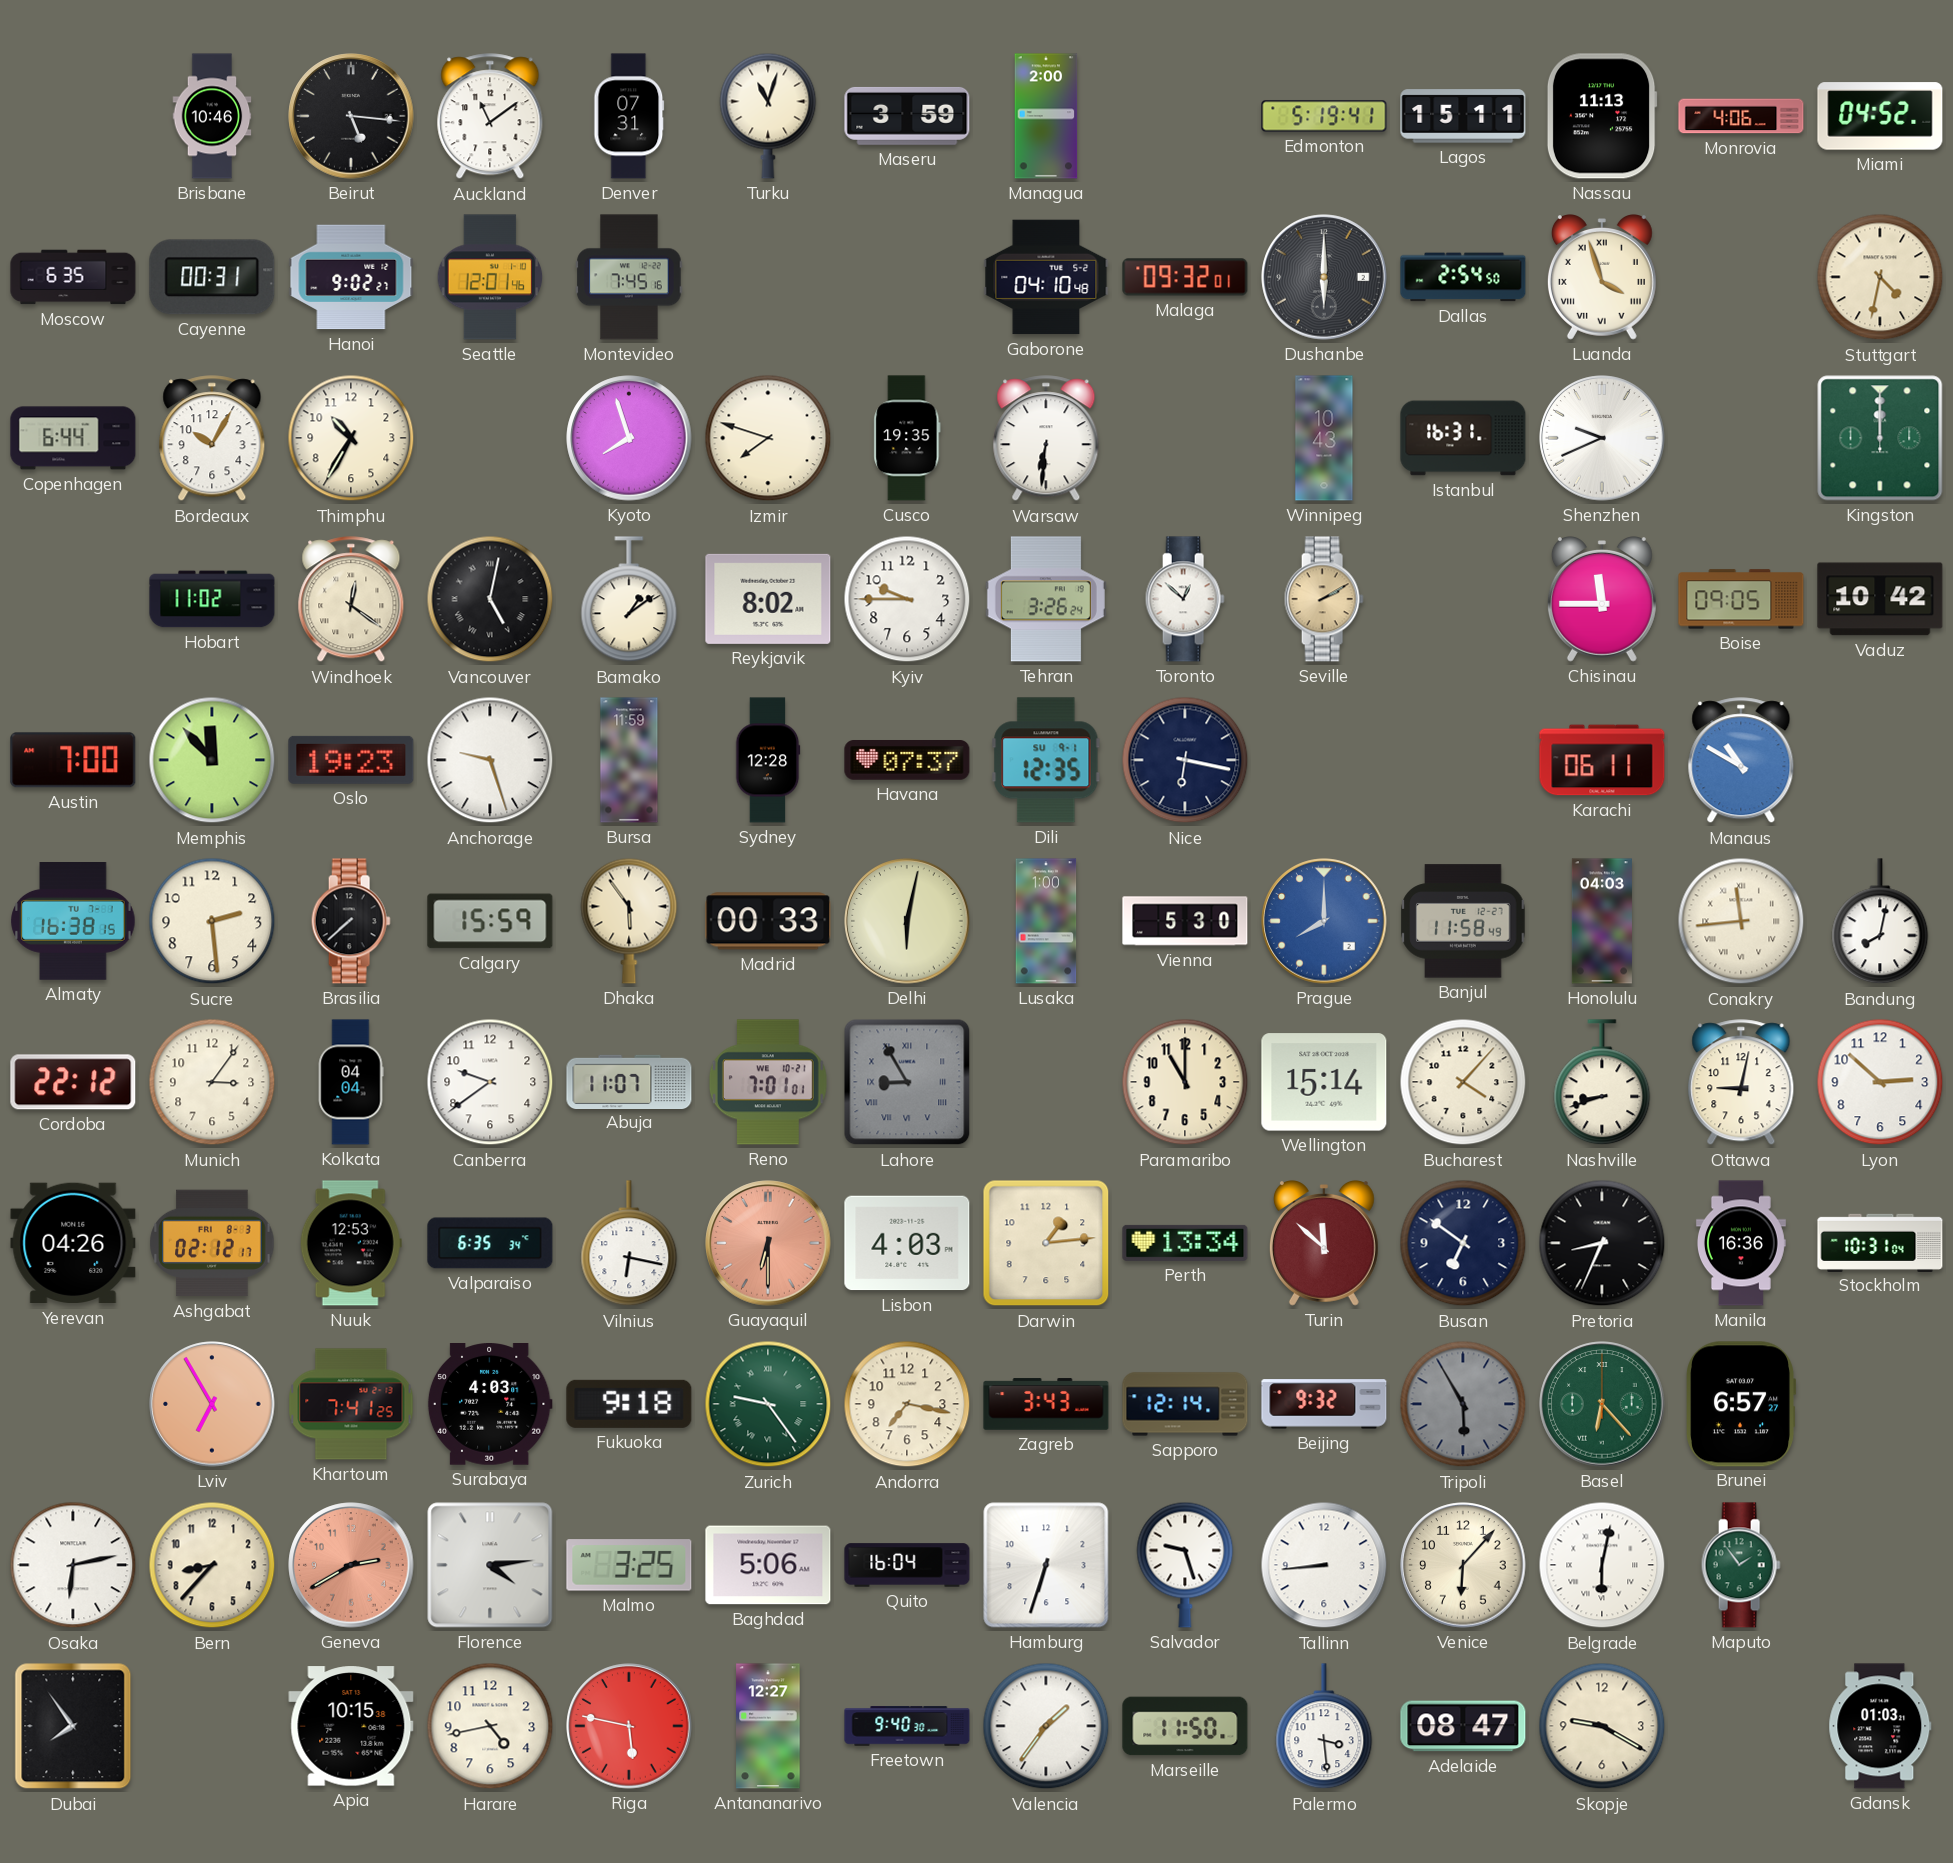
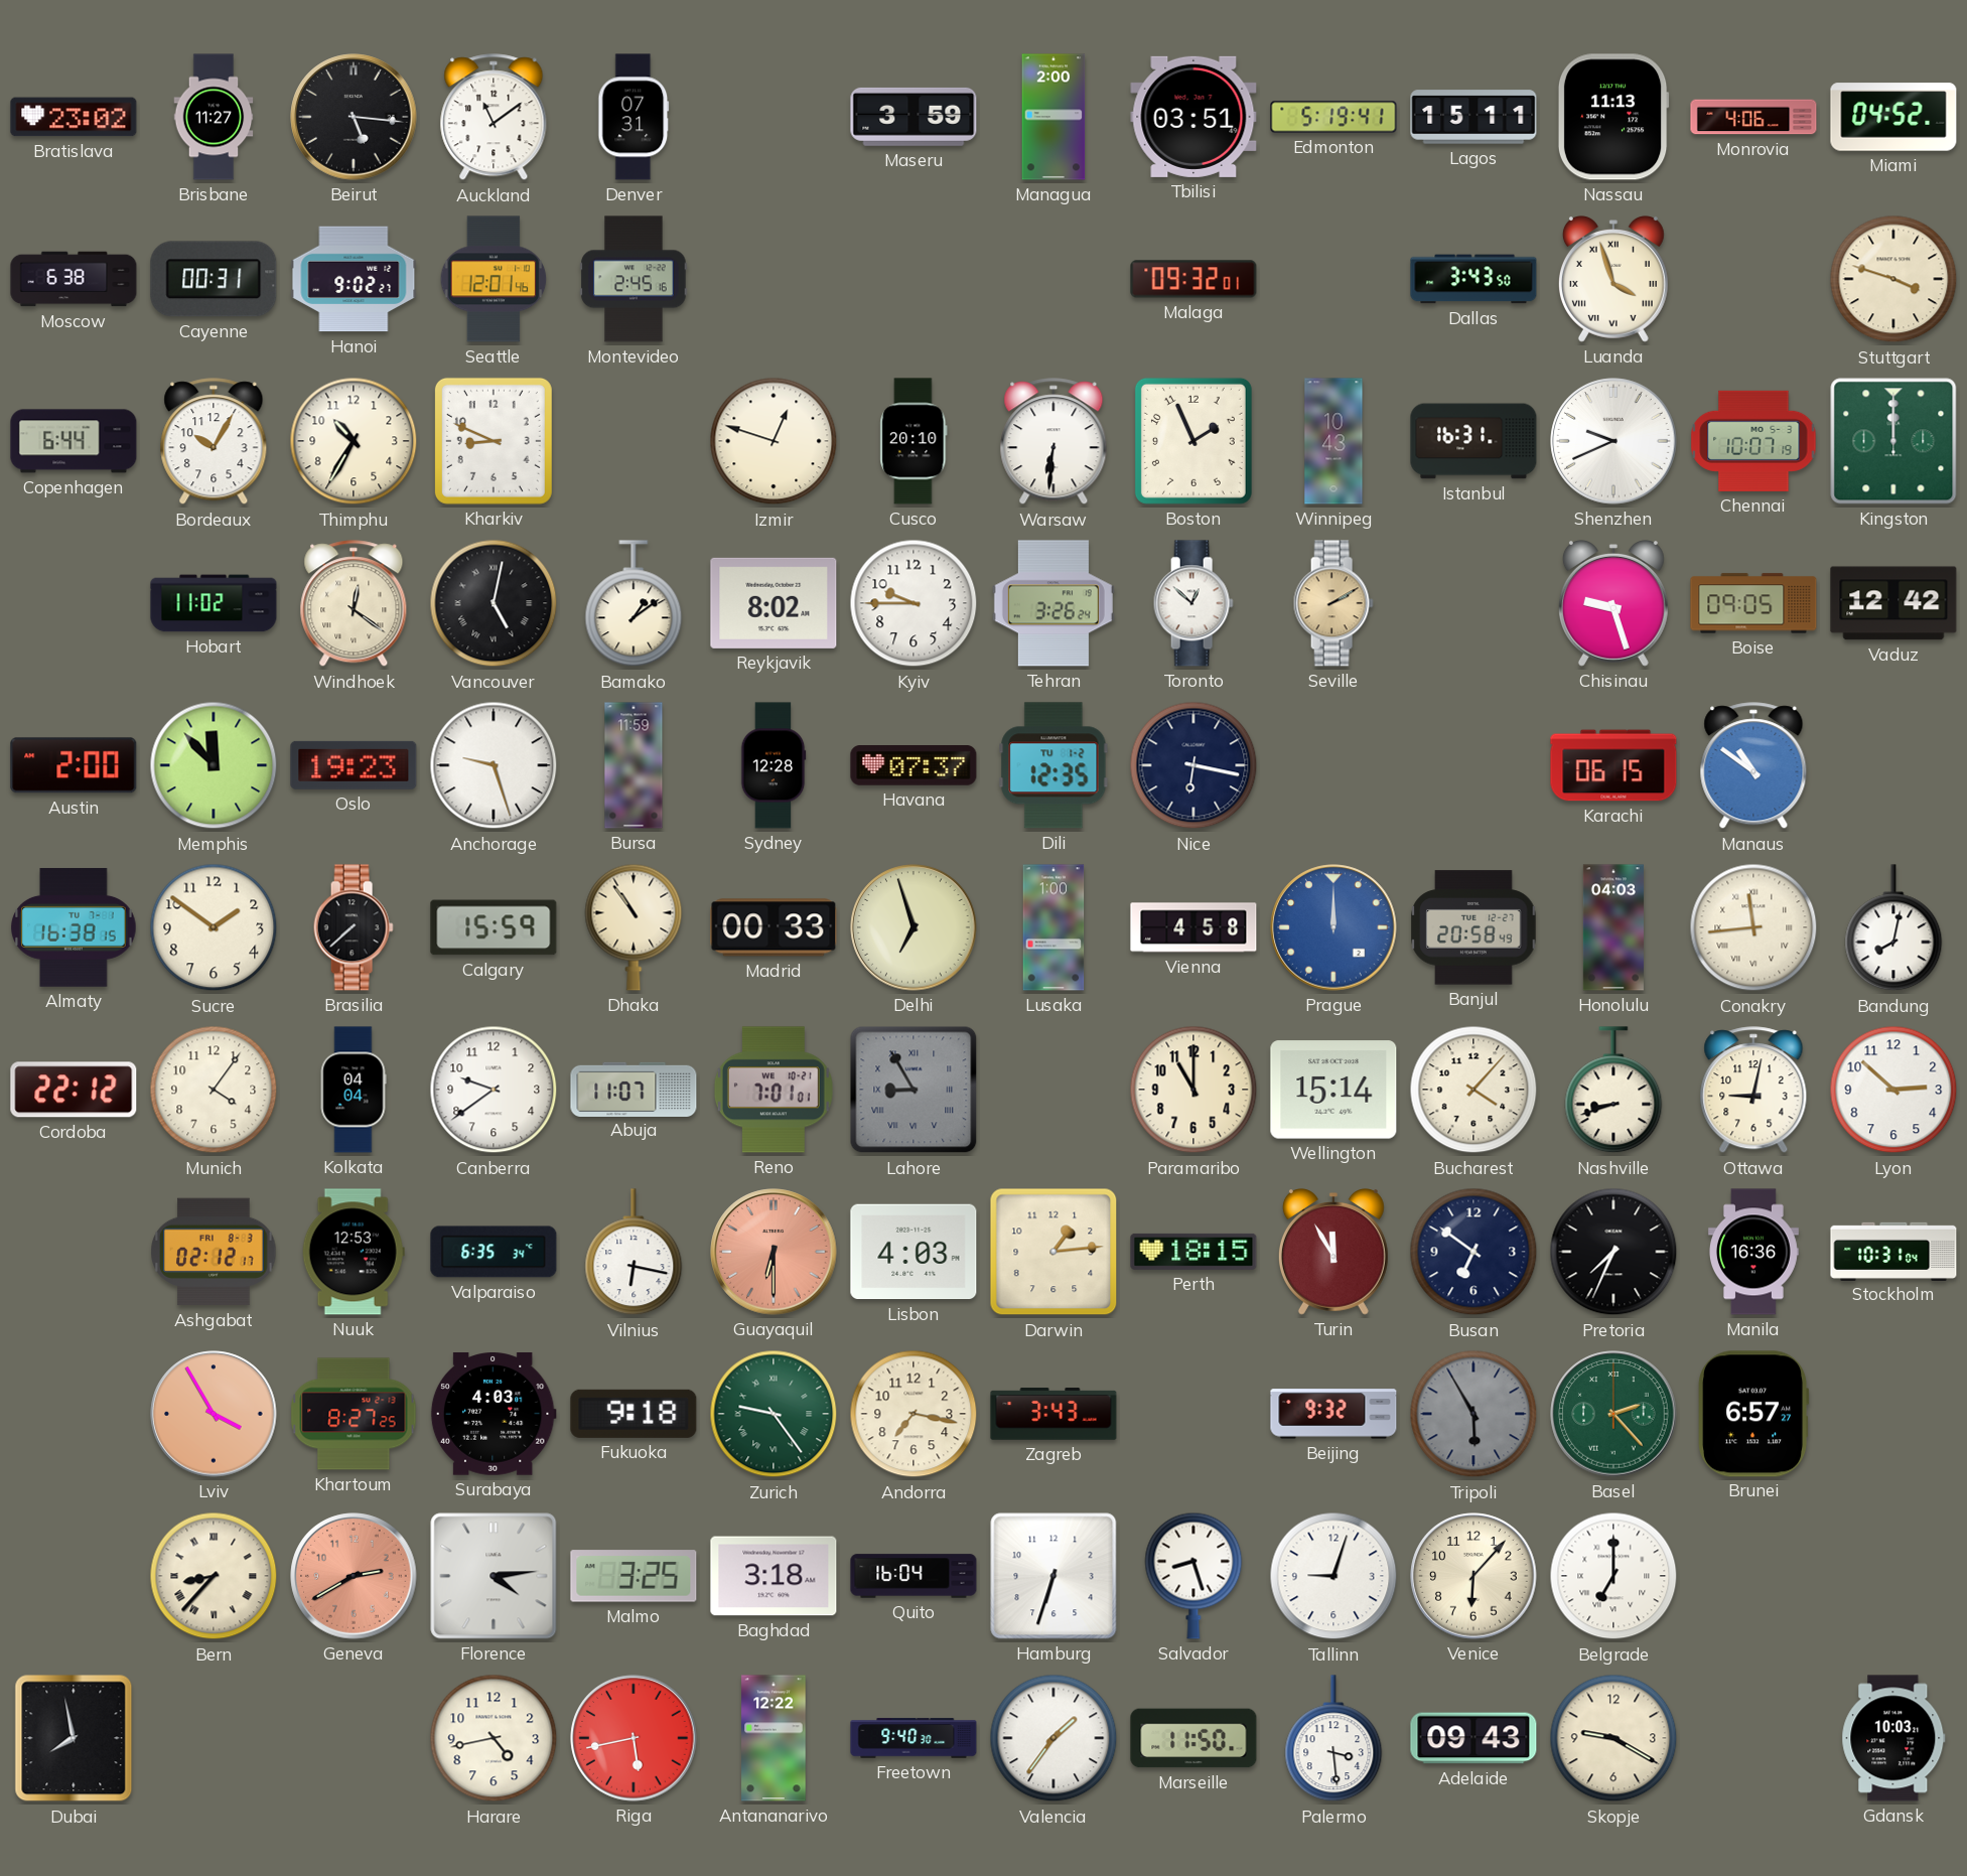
Bratislava: none -> 23:02
Brisbane: 10:46 -> 11:27
Turku: 11:03 -> none
Tbilisi: none -> 03:51
Moscow: 6:35 -> 6:38
Montevideo: 7:45 -> 2:45
Gaborone: 04:10 -> none
Dushanbe: 6:00 -> none
Dallas: 2:54 -> 3:43
Stuttgart: 4:32 -> 3:48
Kharkiv: none -> 8:49
Kyoto: 7:57 -> none
Izmir: 7:48 -> 12:48
Cusco: 19:35 -> 20:10
Boston: none -> 1:56
Chennai: none -> 10:07
Chisinau: 11:45 -> 9:27
Vaduz: 10:42 -> 12:42
Austin: 7:00 -> 2:00
Dili date: SU 9-1 -> TU 1-2
Karachi: 06:11 -> 06:15
Manaus: 10:50 -> 10:51
Sucre: 2:29 -> 1:51
Dhaka: 5:54 -> 10:54
Delhi: 6:02 -> 6:57
Vienna: 5:30 -> 4:58
Prague: 8:00 -> 12:00
Banjul: 11:58 -> 20:58
Munich: 3:06 -> 4:06
Yerevan: 04:26 -> none
Perth: 13:34 -> 18:15
Turin: 11:52 -> 11:55
Pretoria: 8:34 -> 7:34
Lviv: 6:55 -> 3:55
Khartoum: 7:41 -> 8:27
Sapporo: 12:14 -> none
Basel: 6:23 -> 2:23
Osaka: 6:13 -> none
Bern numerals: Arabic -> Roman
Baghdad: 5:06 -> 3:18
Salvador: 9:27 -> 8:27
Tallinn: 8:44 -> 9:03
Belgrade: 6:02 -> 7:00
Maputo: 1:54 -> none
Dubai: 7:54 -> 7:58
Apia: 10:15 -> none
Riga: 5:47 -> 5:43
Antananarivo: 12:27 -> 12:22
Adelaide: 08:47 -> 09:43
Gdansk: 01:03 -> 10:03
